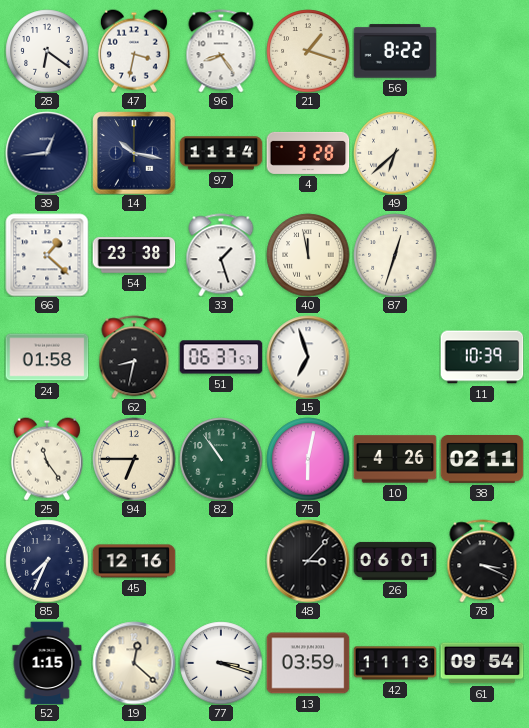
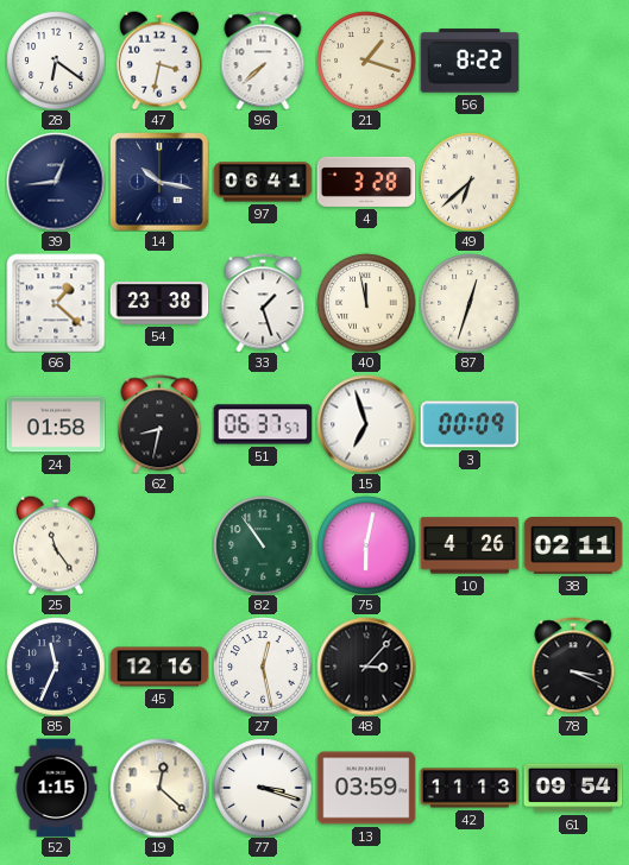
96: 8:24 -> 7:38
97: 11:14 -> 06:41
3: none -> 00:09
11: 10:39 -> none
94: 6:45 -> none
85: 7:34 -> 11:34
27: none -> 12:28
26: 06:01 -> none
